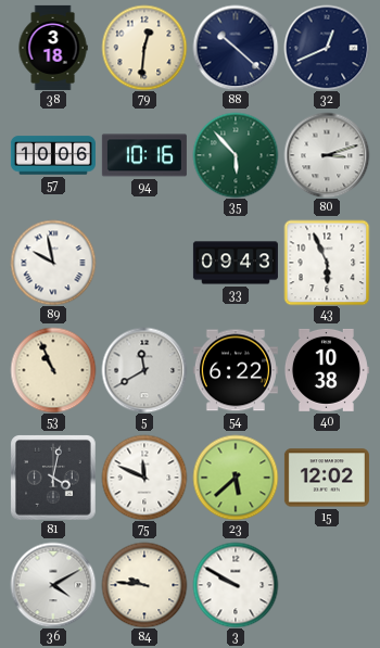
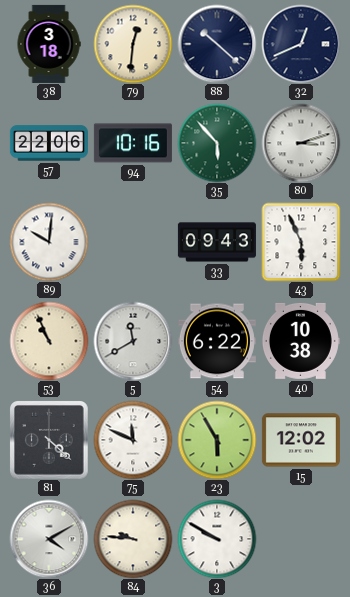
57: 10:06 -> 22:06
89: 9:58 -> 10:01
81: 4:02 -> 4:22
23: 5:38 -> 5:55
